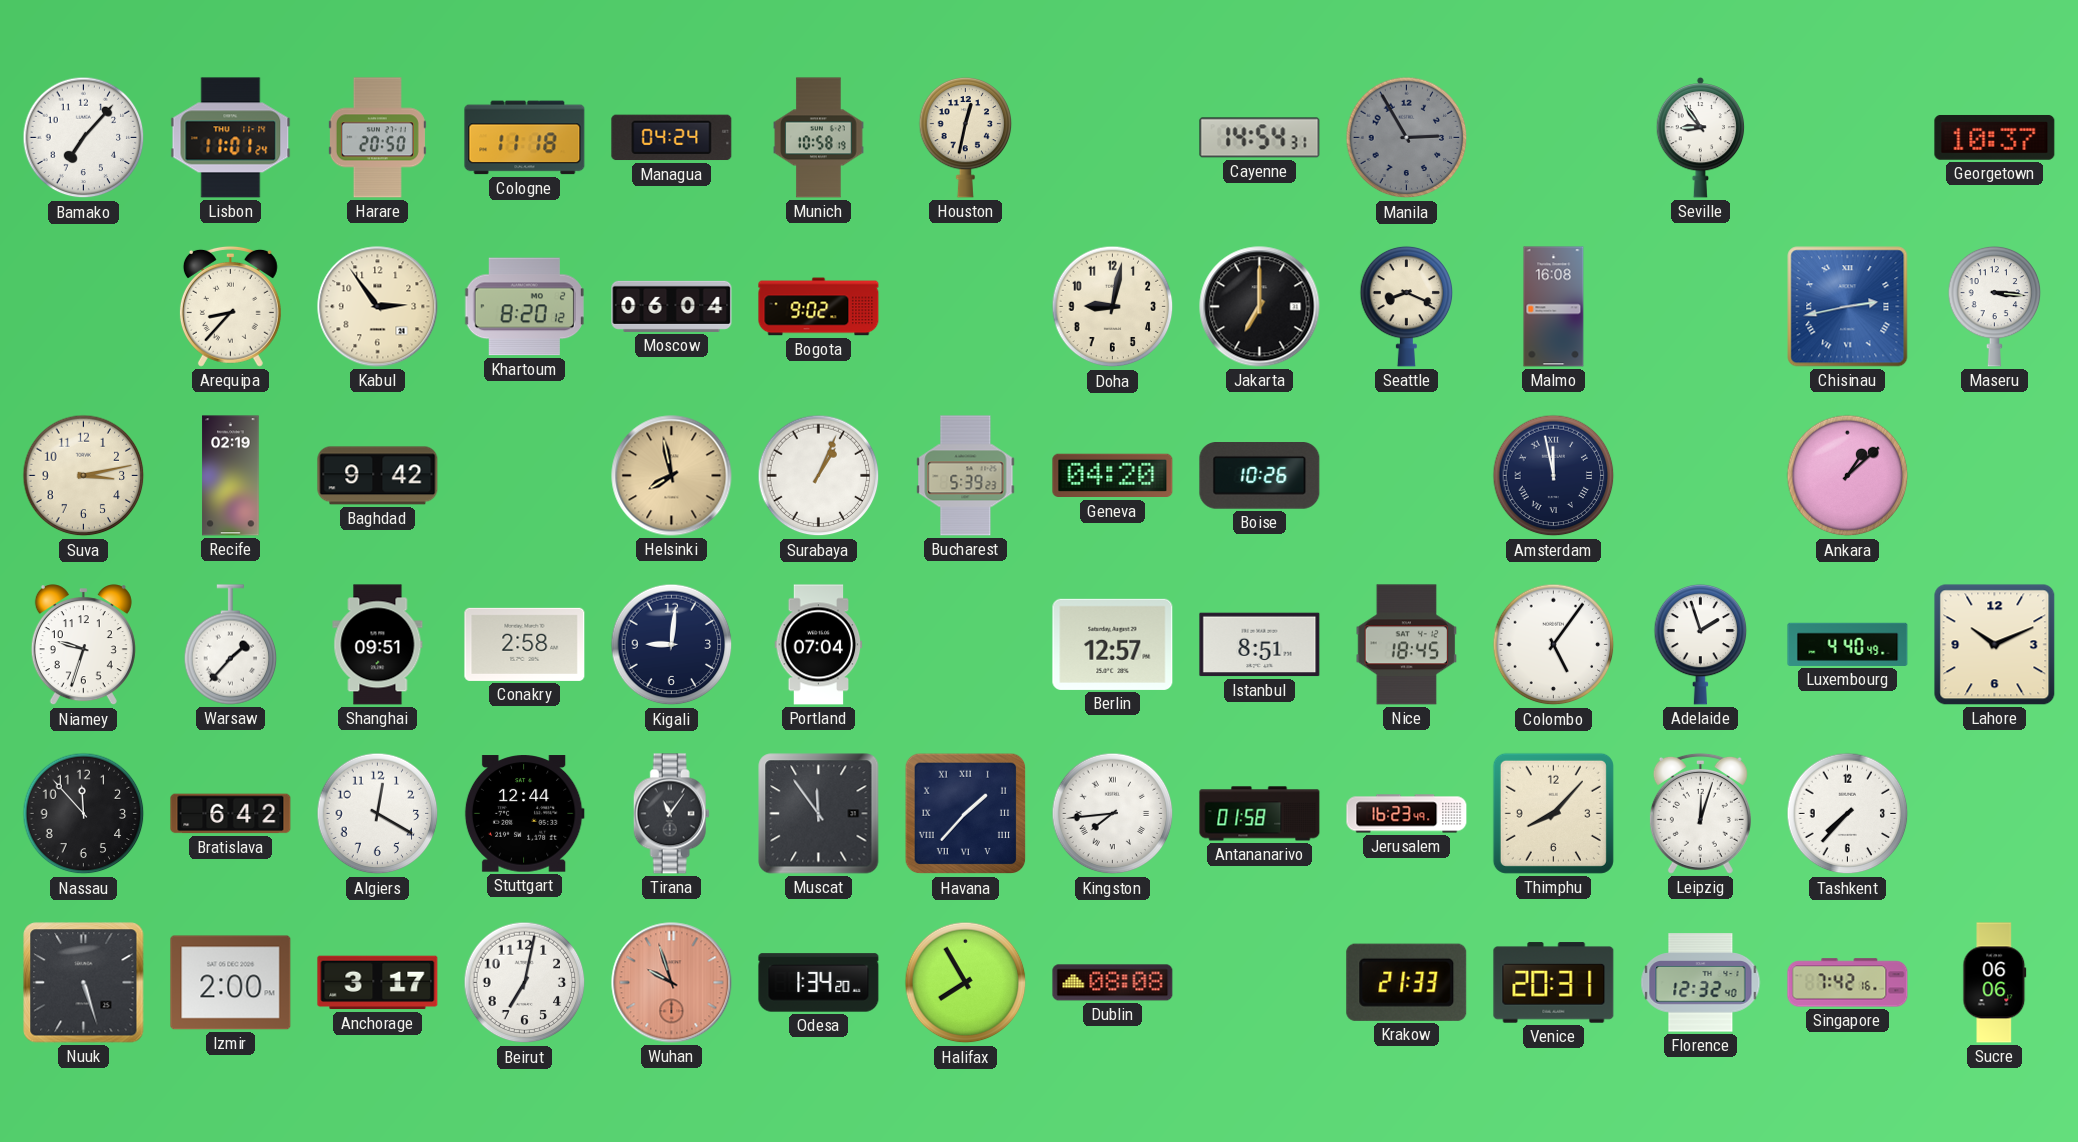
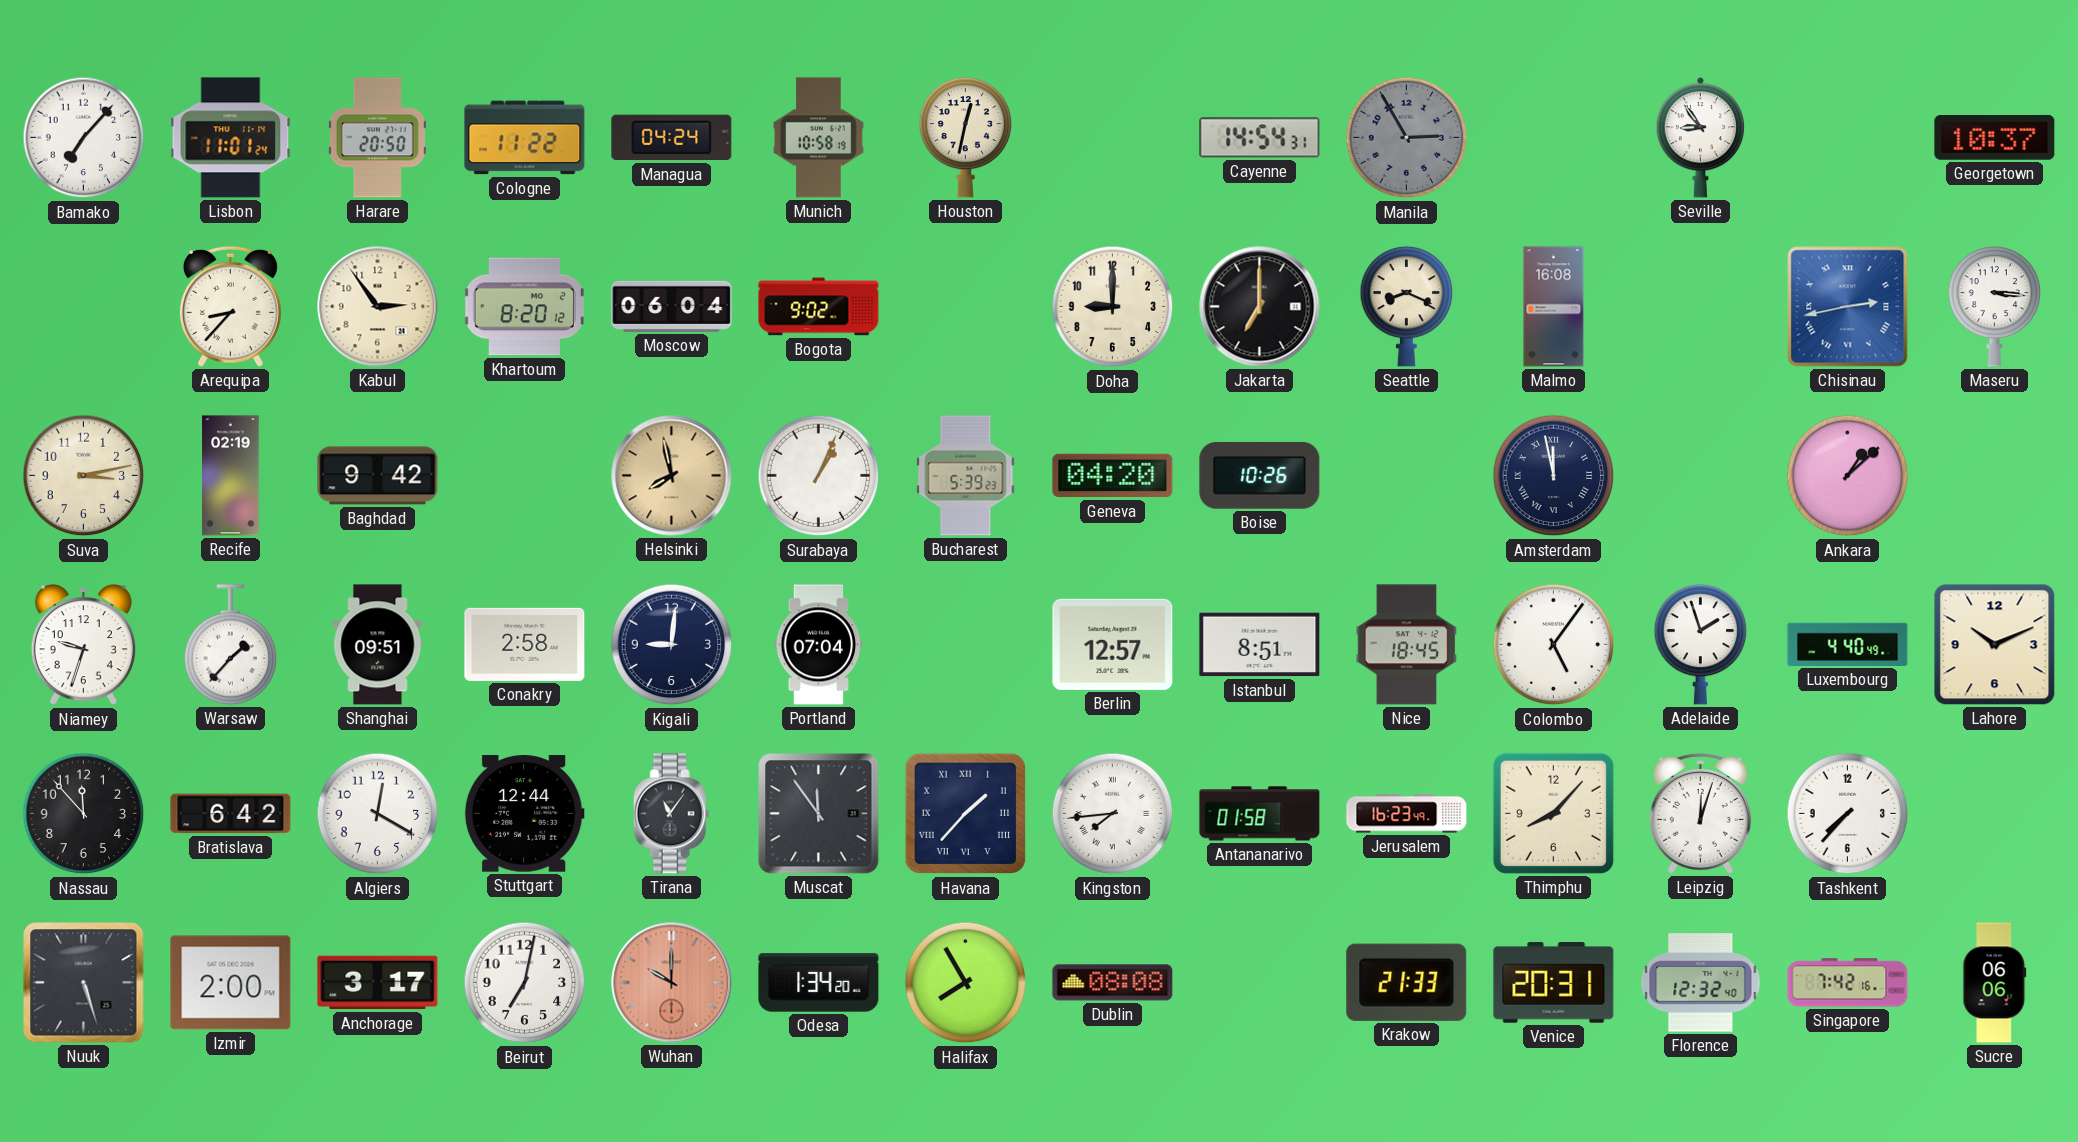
Cologne: 11:18 -> 11:22
Doha: 9:02 -> 9:00
Wuhan: 9:57 -> 10:00
